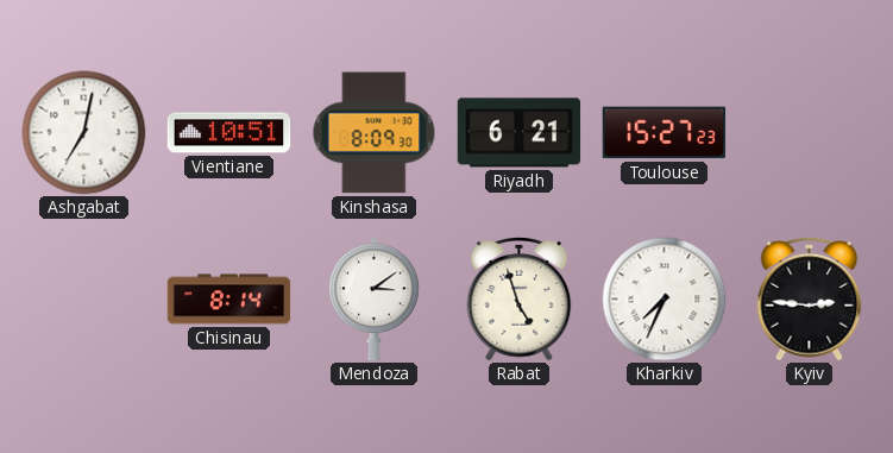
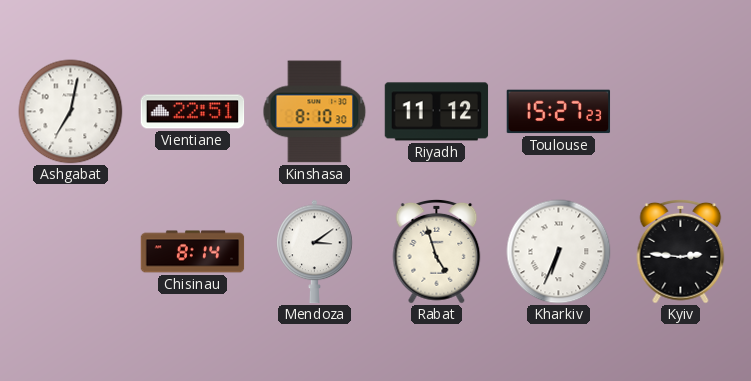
Vientiane: 10:51 -> 22:51
Kinshasa: 8:09 -> 8:10
Riyadh: 6:21 -> 11:12
Kharkiv: 7:34 -> 6:34
